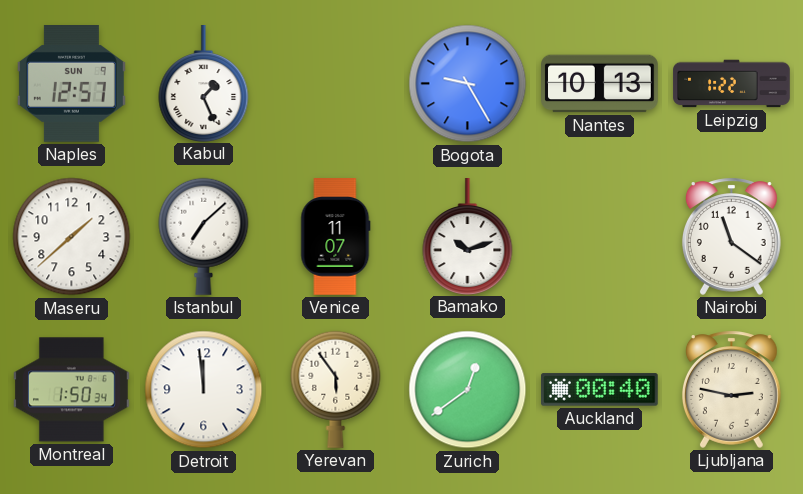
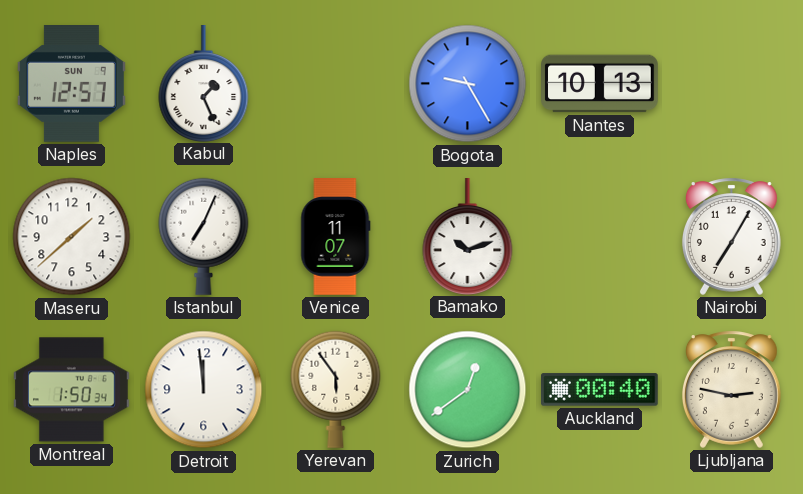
Leipzig: 1:22 -> none
Istanbul: 7:08 -> 7:04
Nairobi: 11:21 -> 7:05
